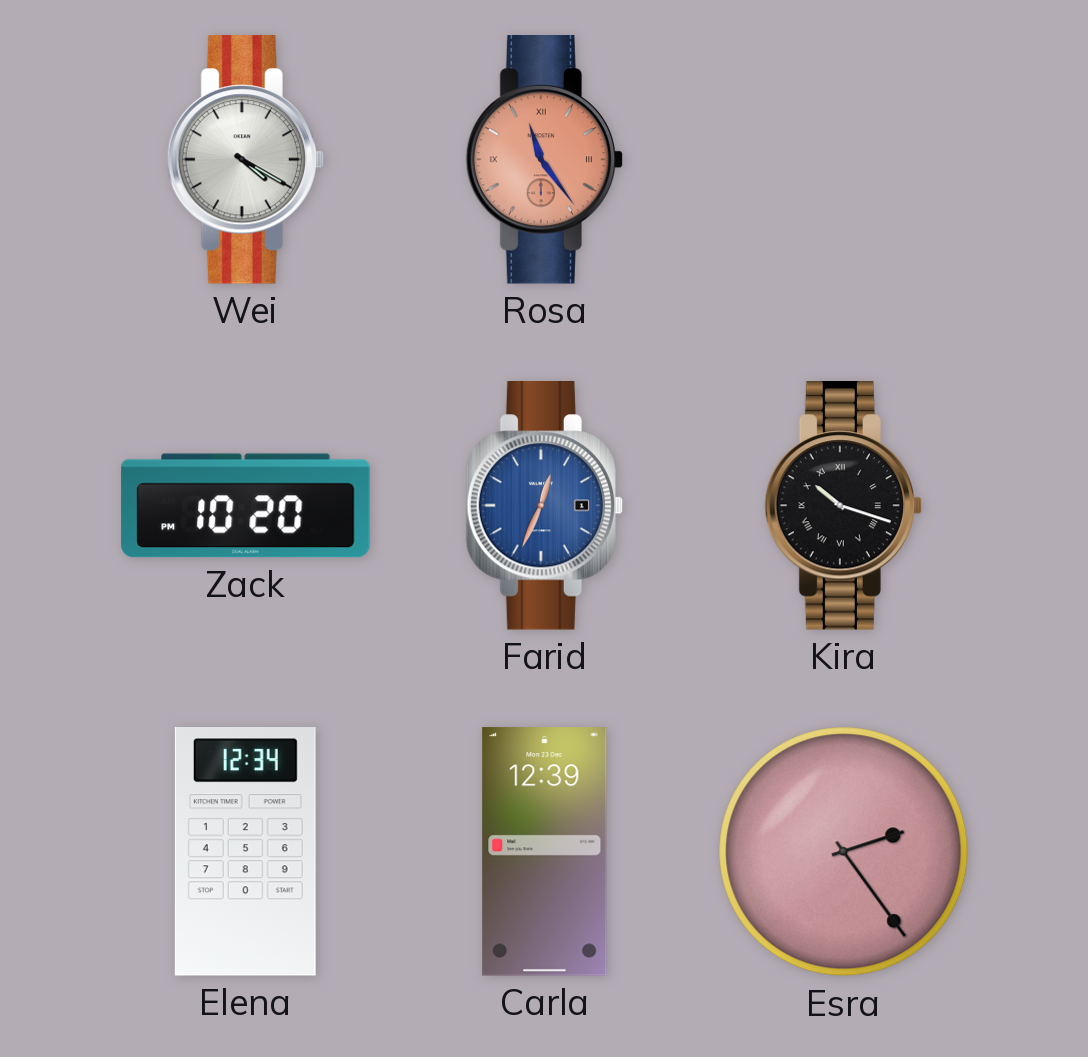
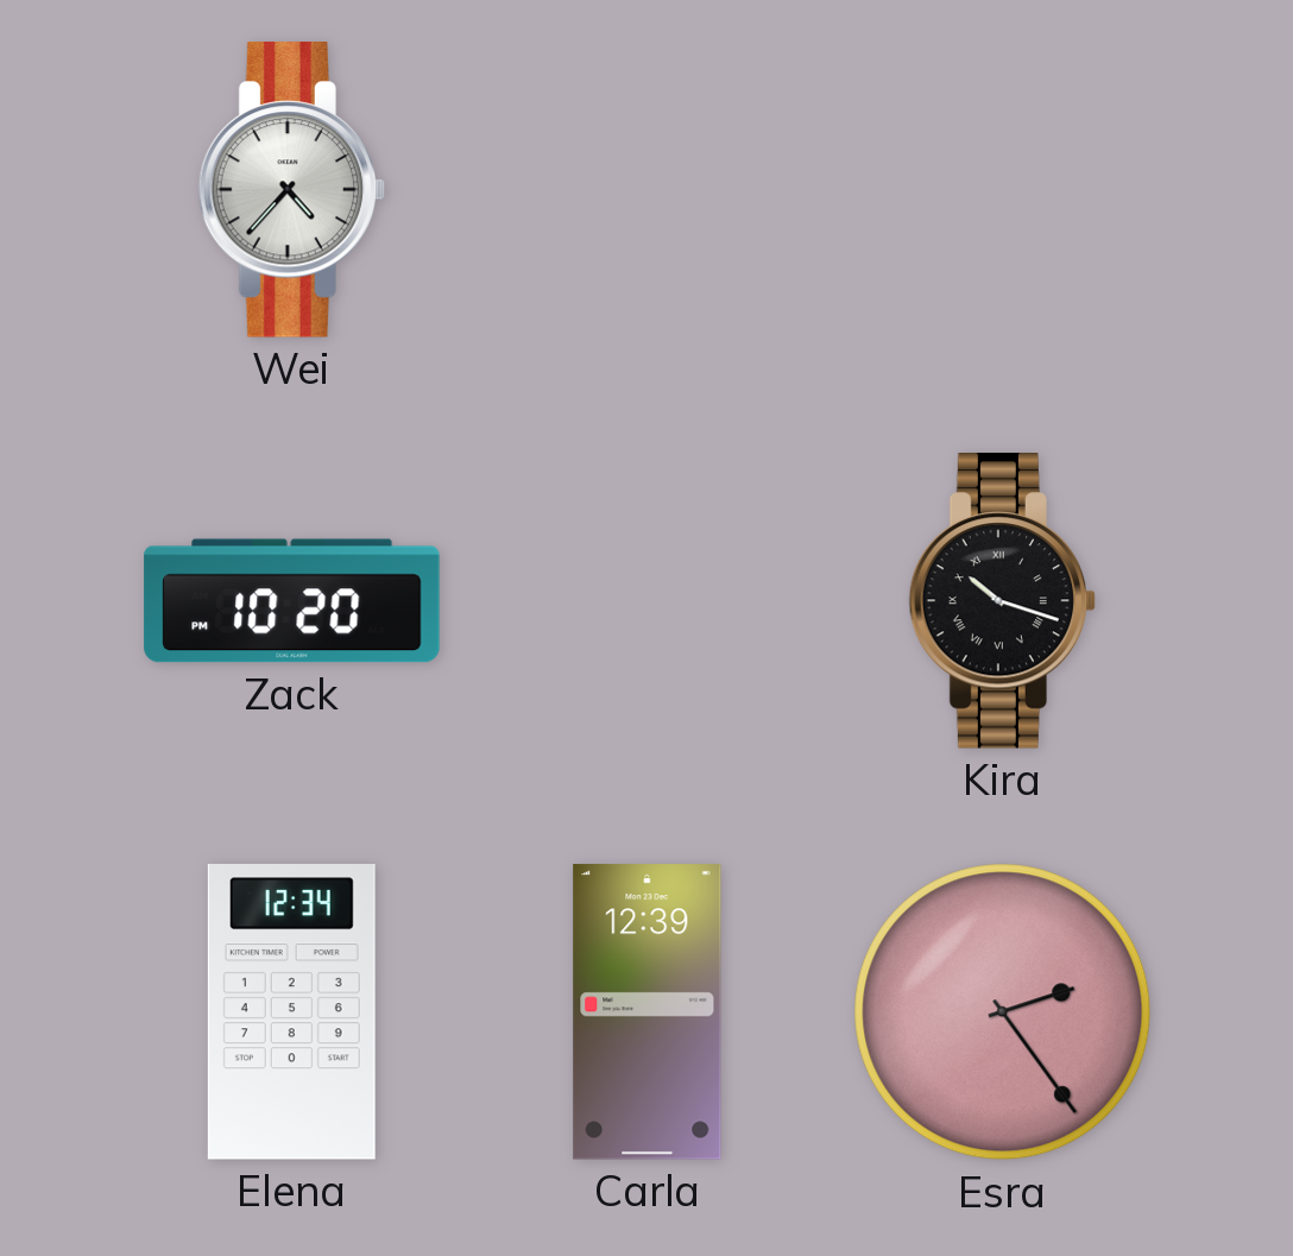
Wei: 4:20 -> 4:37
Rosa: 11:24 -> none
Farid: 12:34 -> none
